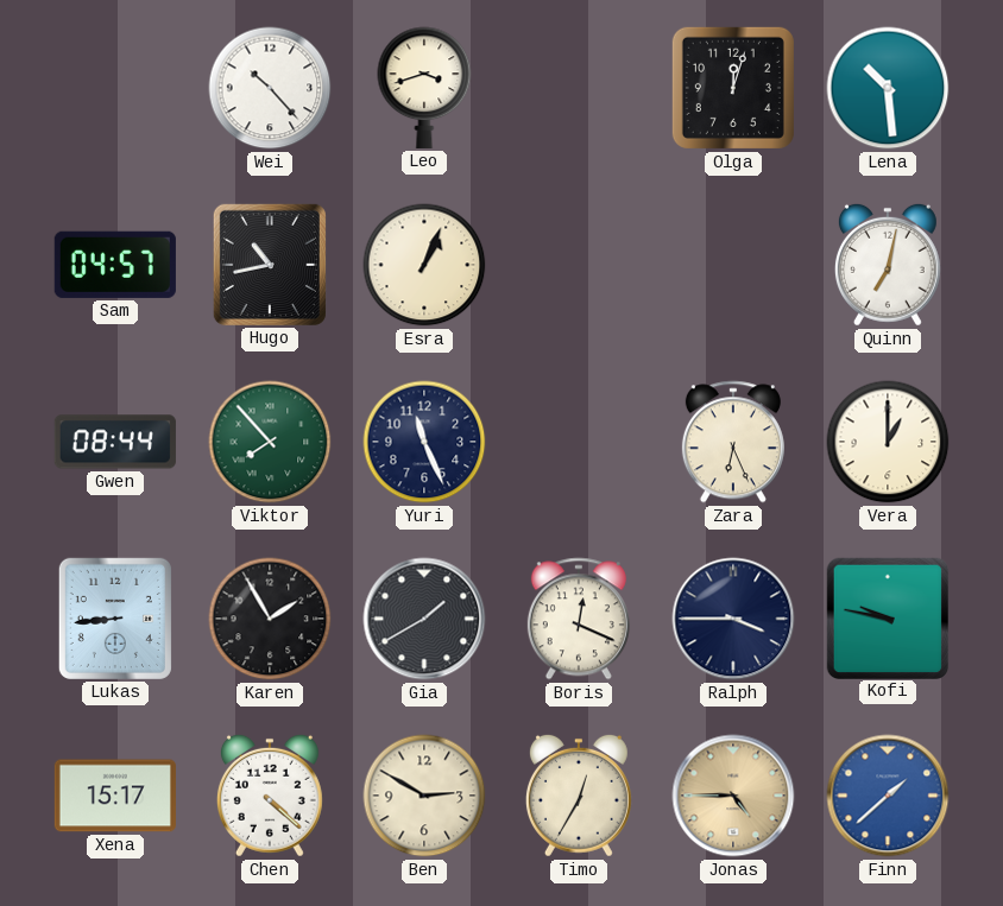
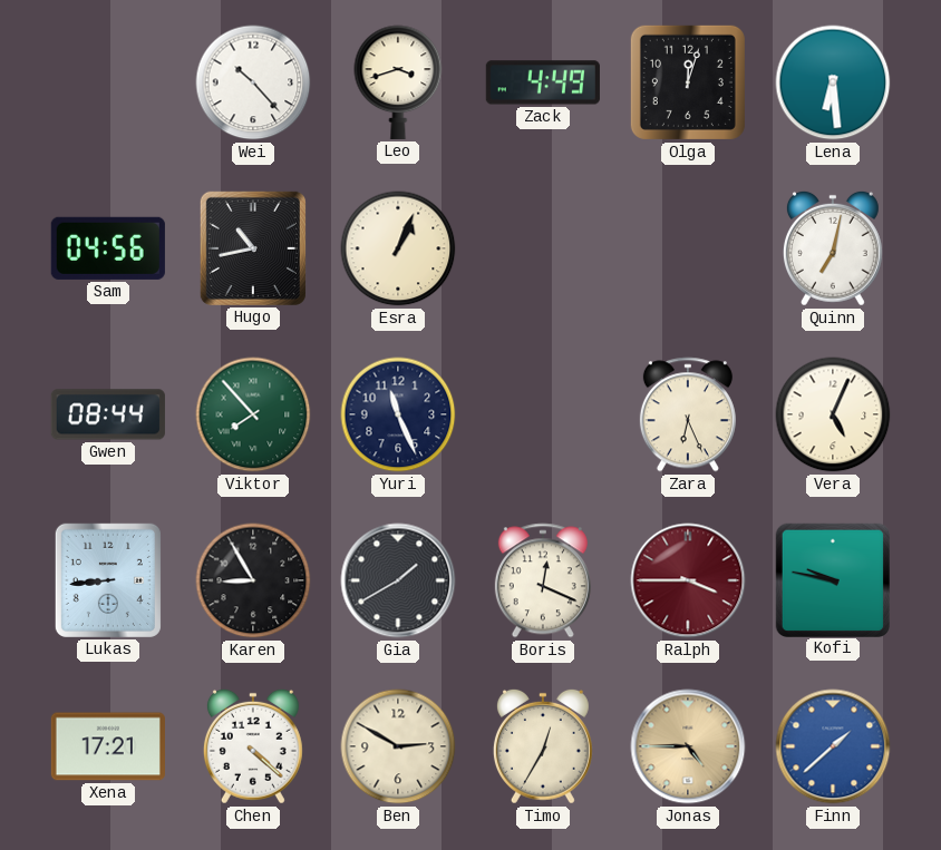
Zack: none -> 4:49
Lena: 10:29 -> 6:29
Sam: 04:57 -> 04:56
Vera: 1:00 -> 5:04
Karen: 1:55 -> 8:55
Ralph dial: navy -> burgundy
Xena: 15:17 -> 17:21
